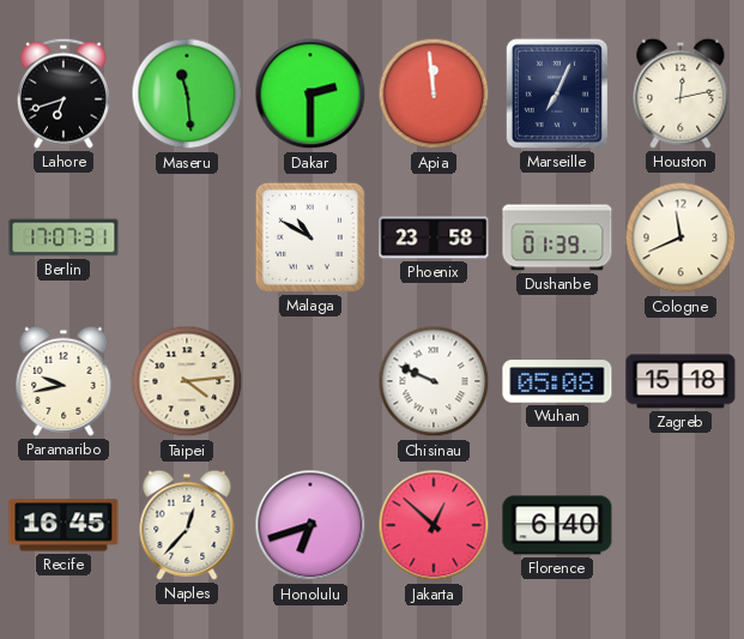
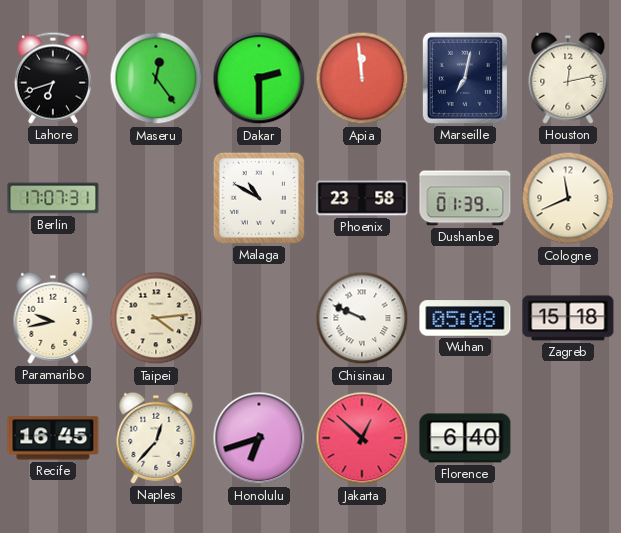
Maseru: 11:29 -> 12:24
Marseille: 7:04 -> 7:02
